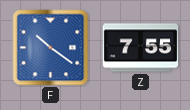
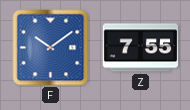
F: 10:21 -> 10:09
